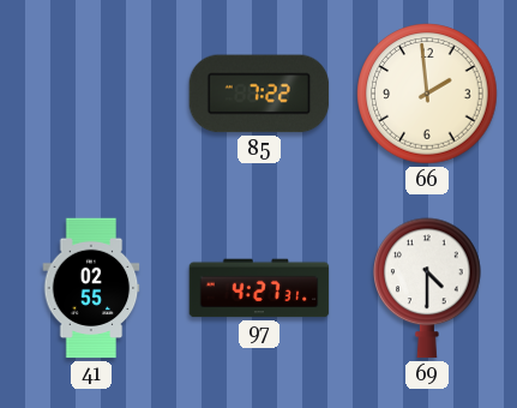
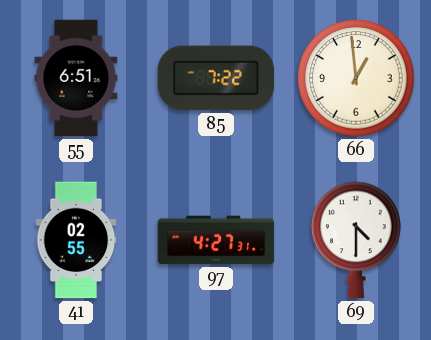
55: none -> 6:51
66: 1:59 -> 12:59
